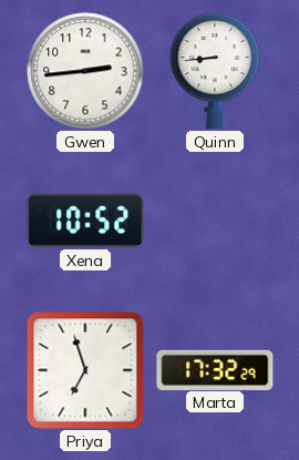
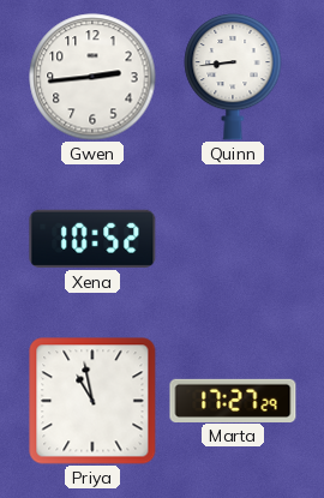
Priya: 6:57 -> 10:58
Marta: 17:32 -> 17:27
